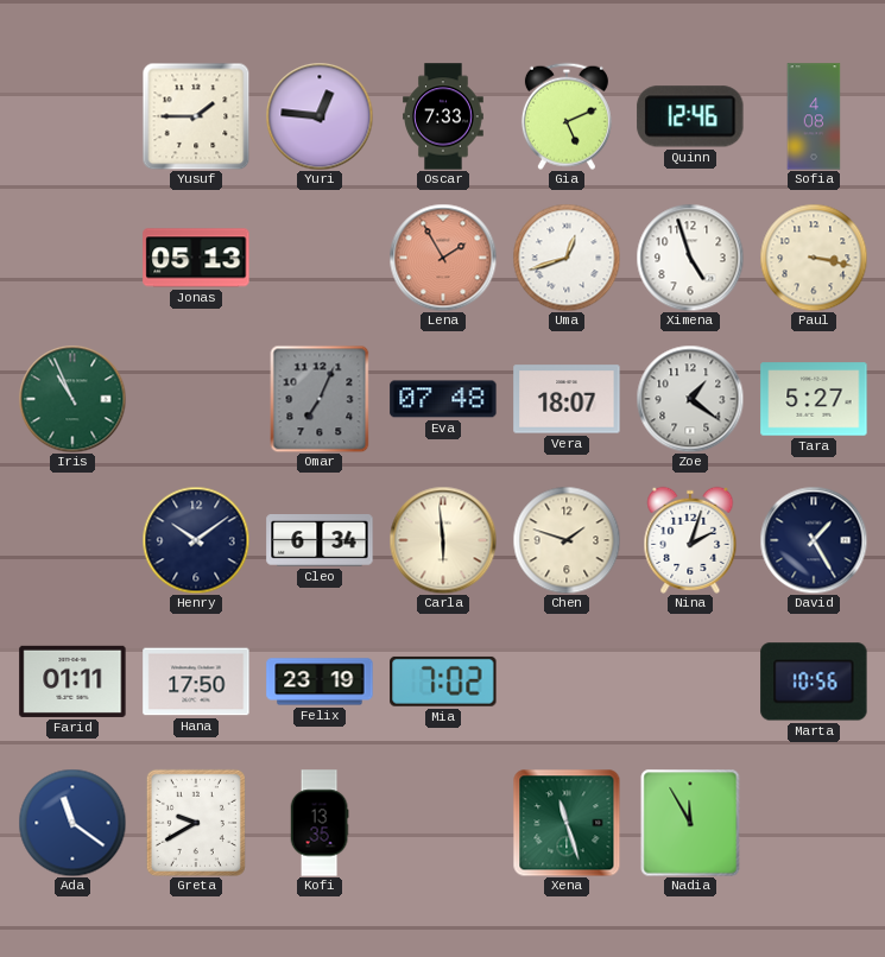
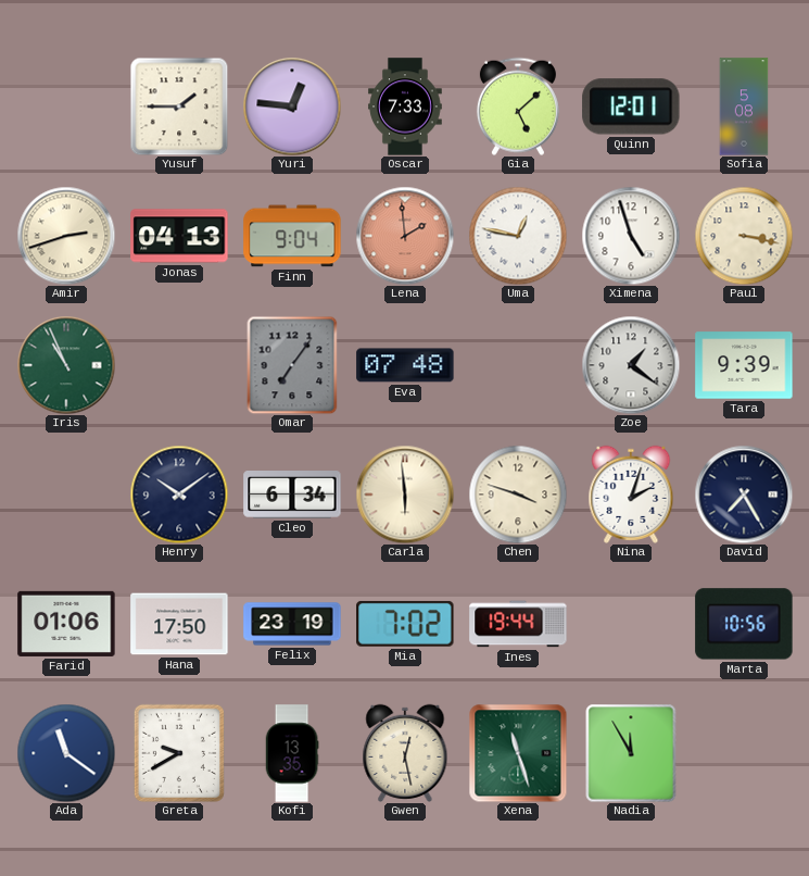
Gia: 5:11 -> 5:08
Quinn: 12:46 -> 12:01
Sofia: 4:08 -> 5:08
Amir: none -> 2:42
Jonas: 05:13 -> 04:13
Finn: none -> 9:04
Lena: 1:55 -> 1:59
Uma: 12:42 -> 12:47
Omar: 7:04 -> 7:06
Vera: 18:07 -> none
Tara: 5:27 -> 9:39
Chen: 1:48 -> 3:48
David: 1:25 -> 7:25
Farid: 01:11 -> 01:06
Ines: none -> 19:44
Gwen: none -> 12:28
